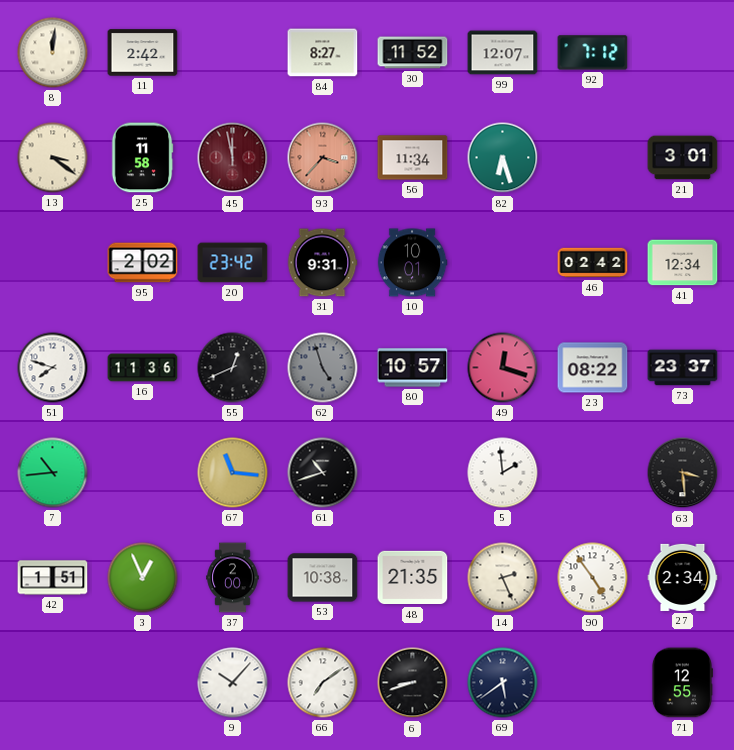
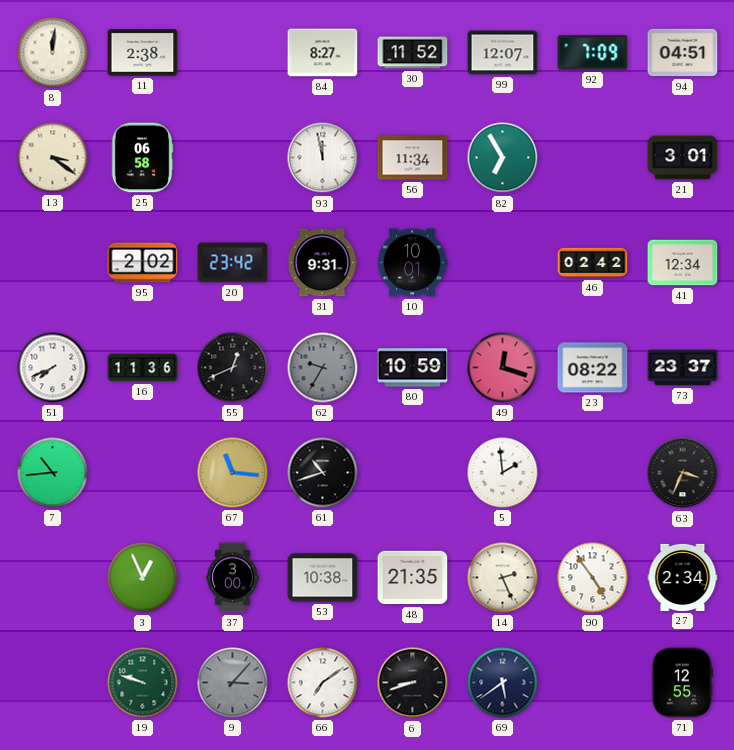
11: 2:42 -> 2:38
92: 7:12 -> 7:09
94: none -> 04:51
25: 11:58 -> 06:58
45: 11:58 -> none
93: 3:37 -> 11:58
93 dial: salmon -> white
82: 6:27 -> 6:55
51: 7:48 -> 7:41
62: 4:57 -> 9:35
80: 10:57 -> 10:59
63: 3:29 -> 3:34
42: 1:51 -> none
37: 2:00 -> 3:00
19: none -> 9:48
9: 10:07 -> 3:07
9 dial: white -> grey
